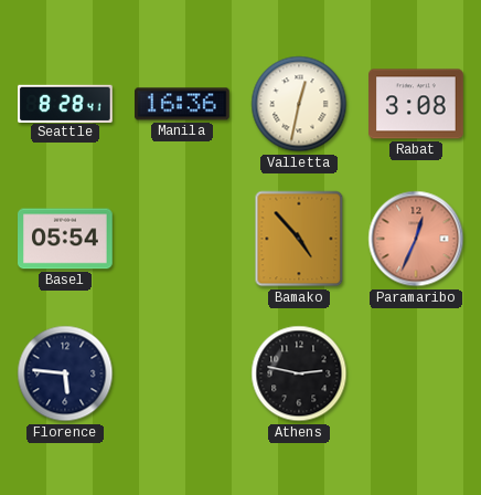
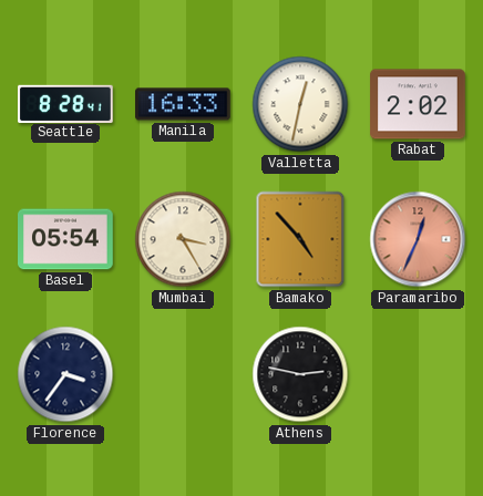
Manila: 16:36 -> 16:33
Rabat: 3:08 -> 2:02
Mumbai: none -> 3:25
Florence: 5:46 -> 3:36
